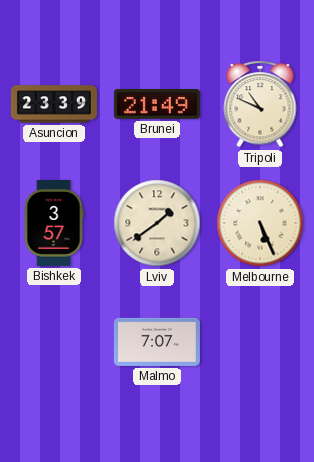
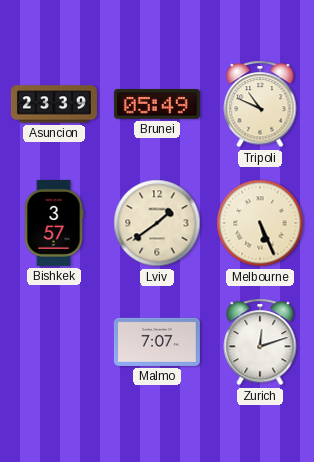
Brunei: 21:49 -> 05:49
Zurich: none -> 12:12
